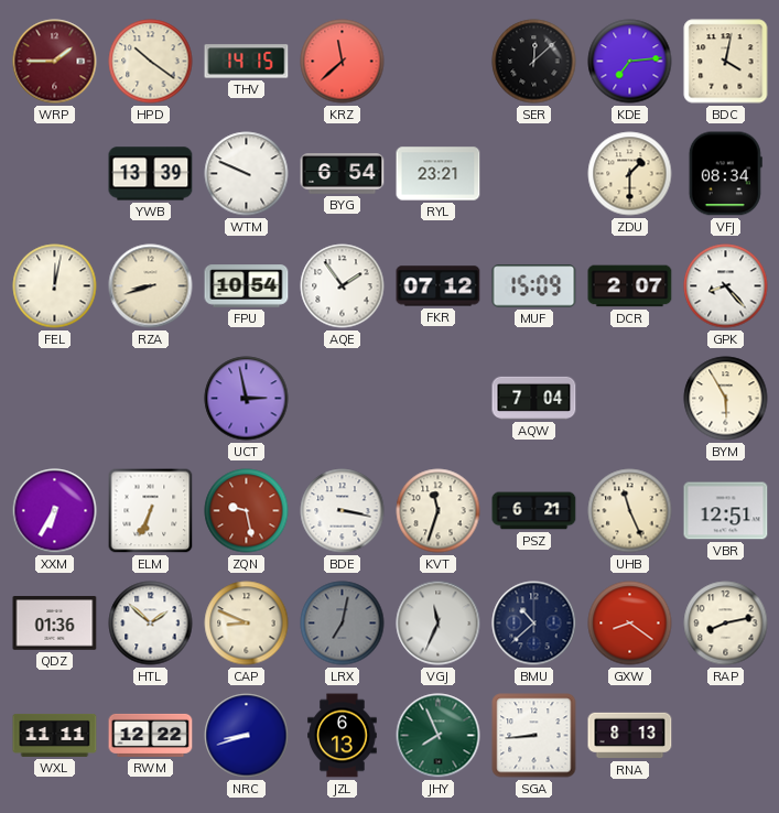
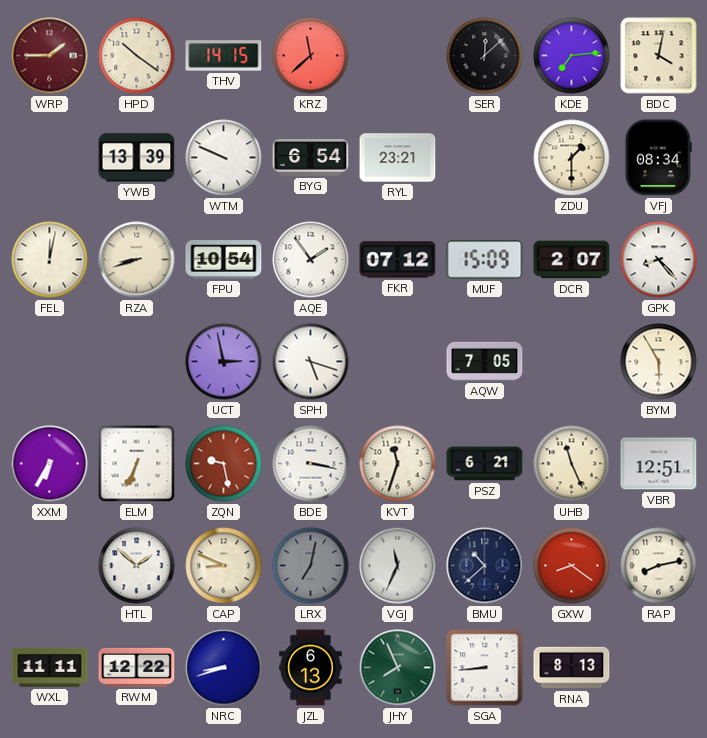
SPH: none -> 5:18
AQW: 7:04 -> 7:05
QDZ: 01:36 -> none
